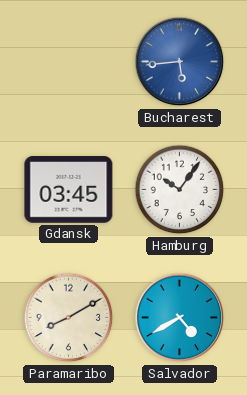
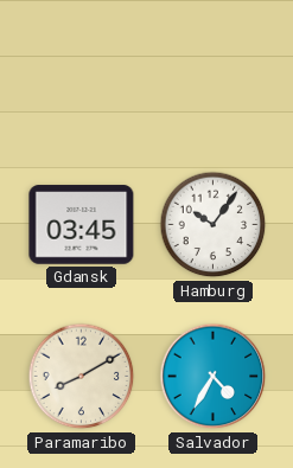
Bucharest: 5:44 -> none
Salvador: 4:40 -> 4:35
